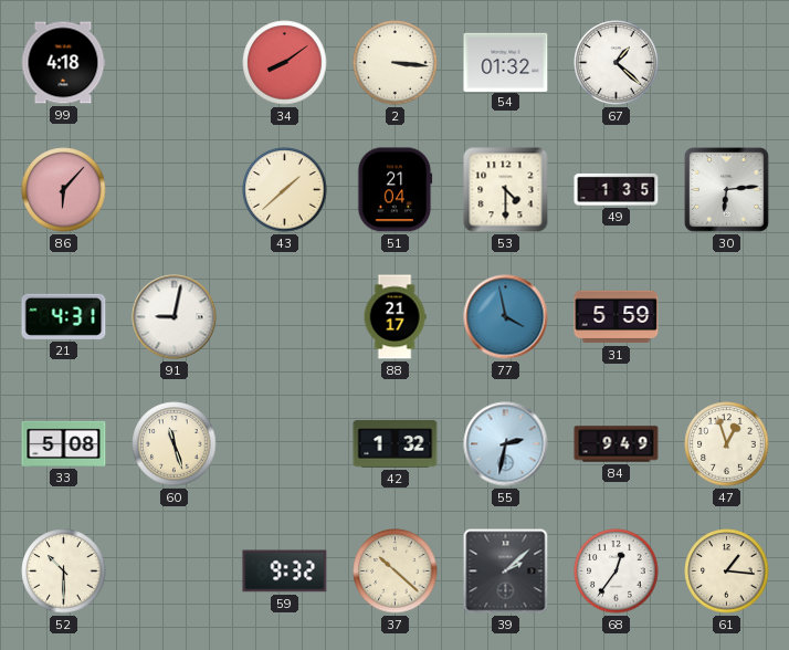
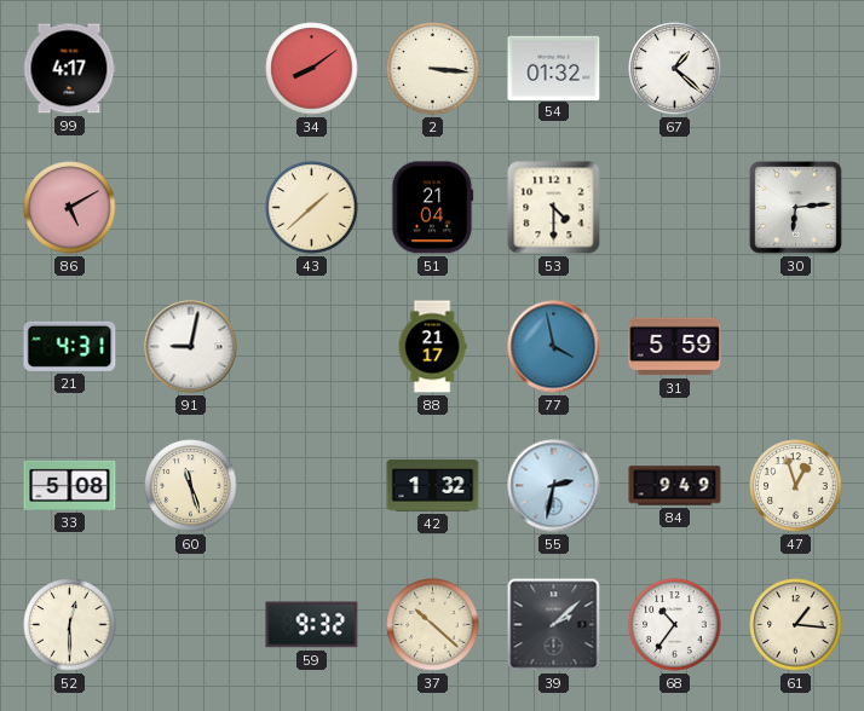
99: 4:18 -> 4:17
86: 6:07 -> 5:10
49: 1:35 -> none
52: 10:30 -> 12:30
68: 12:36 -> 10:36
